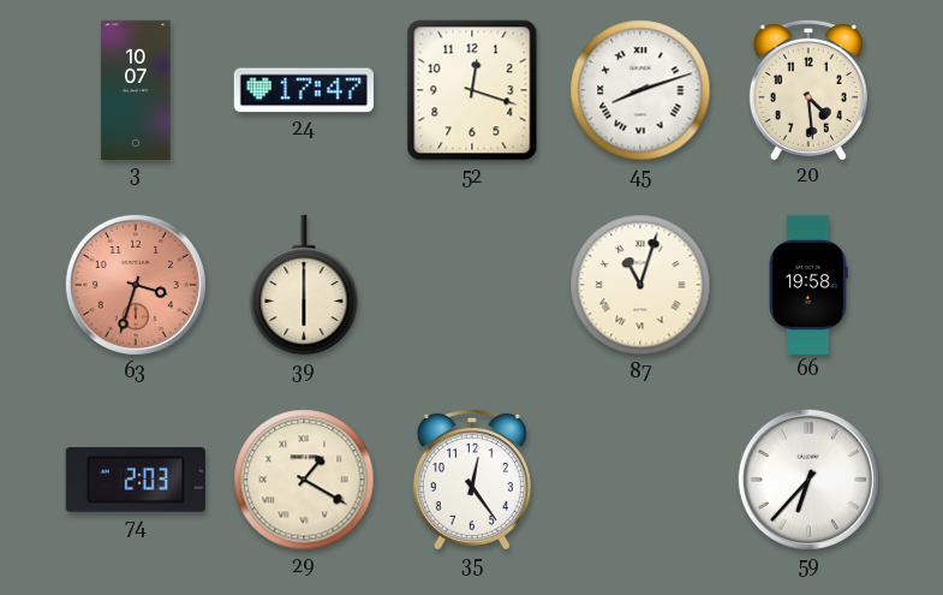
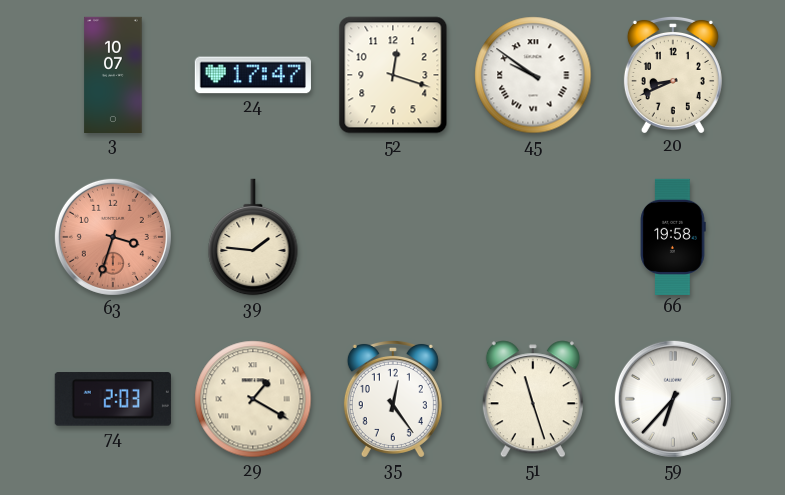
45: 8:12 -> 9:51
20: 4:29 -> 8:41
39: 6:00 -> 1:46
87: 11:03 -> none
51: none -> 11:27
